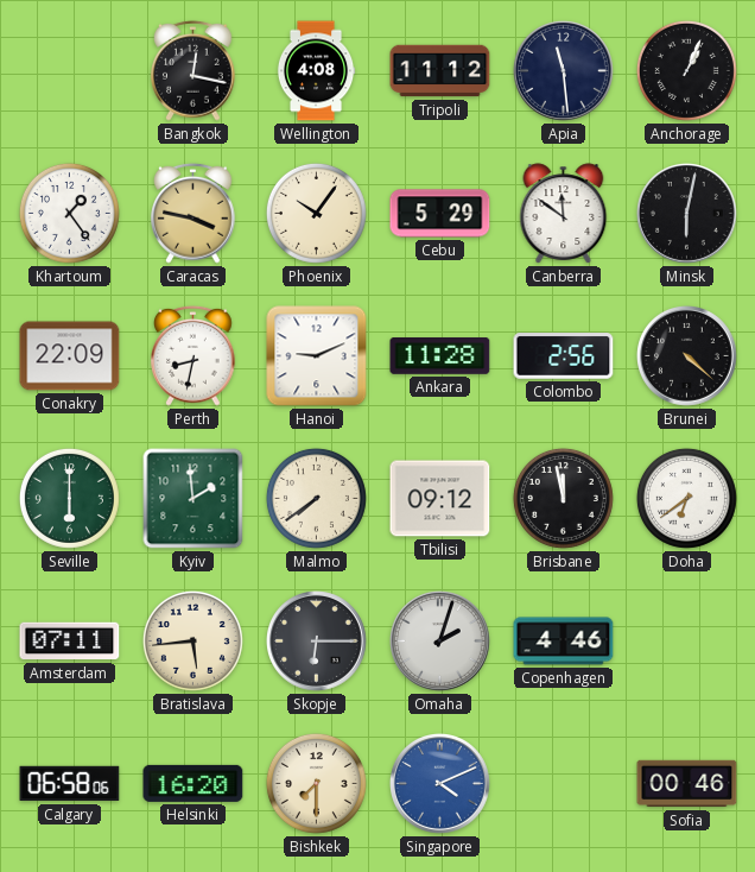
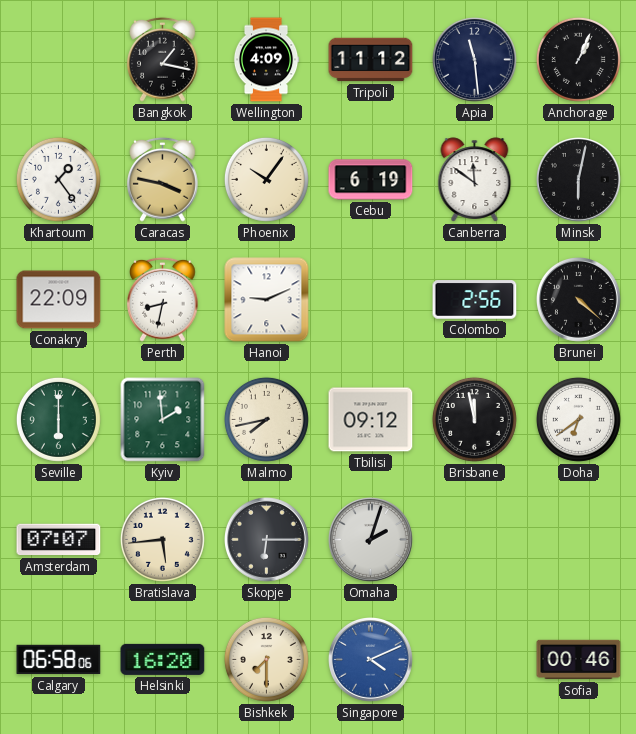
Bangkok: 12:17 -> 1:17
Wellington: 4:08 -> 4:09
Cebu: 5:29 -> 6:19
Ankara: 11:28 -> none
Malmo: 7:39 -> 7:43
Amsterdam: 07:11 -> 07:07
Copenhagen: 4:46 -> none
